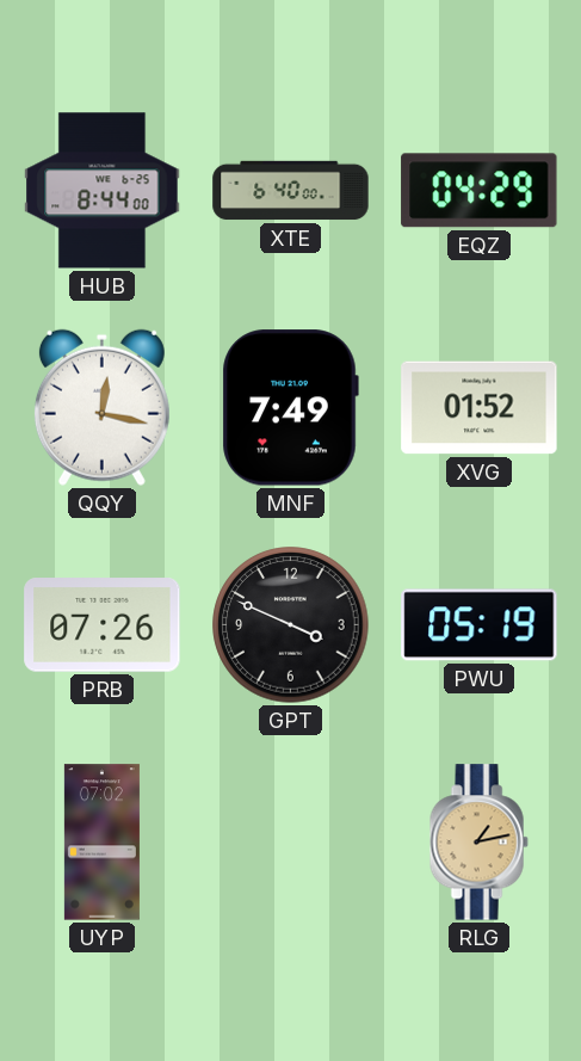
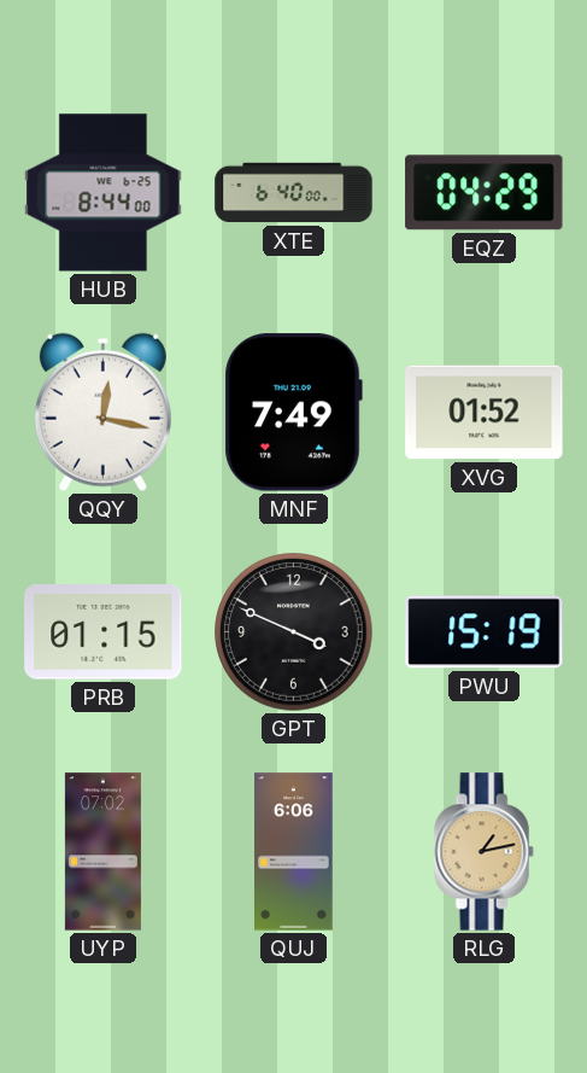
PRB: 07:26 -> 01:15
PWU: 05:19 -> 15:19
QUJ: none -> 6:06
